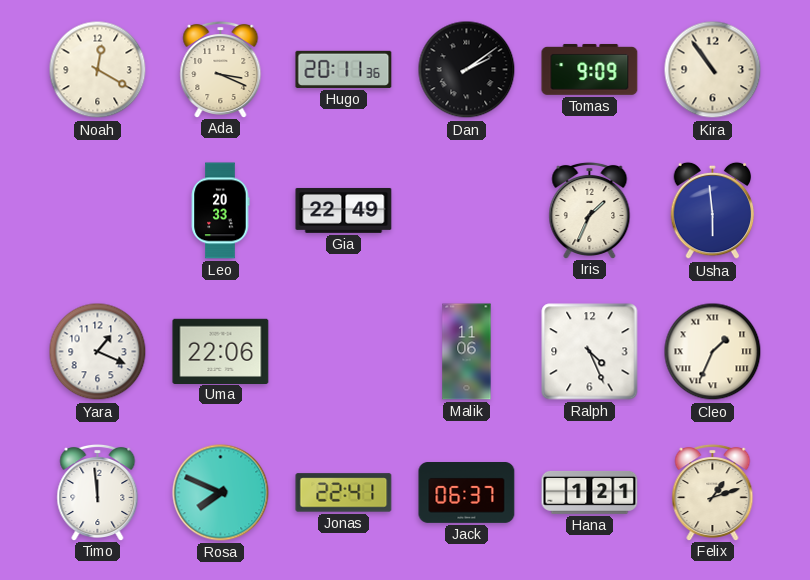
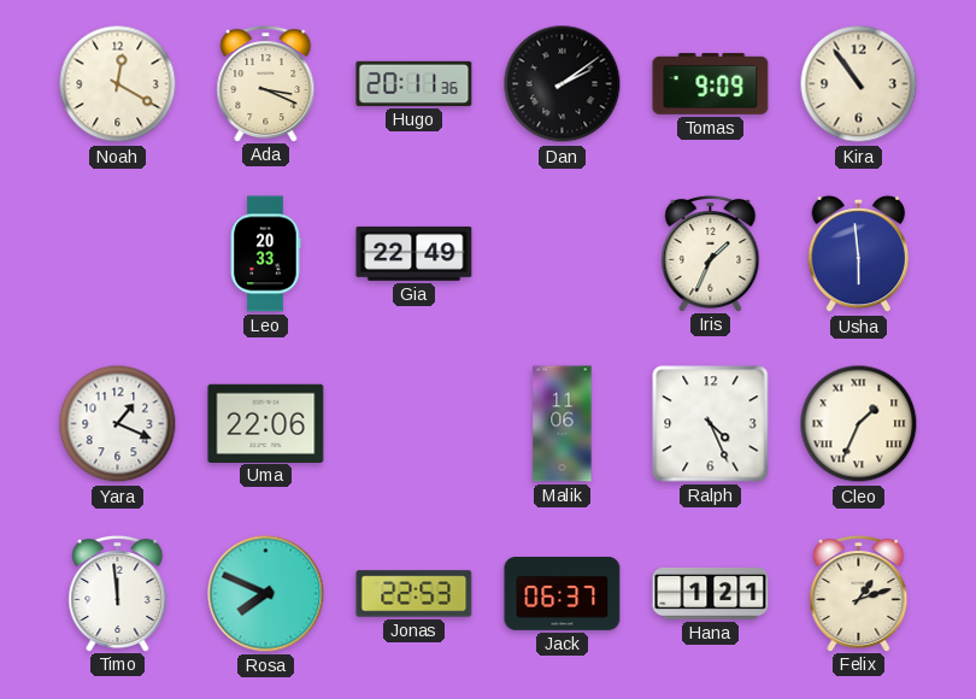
Jonas: 22:41 -> 22:53
